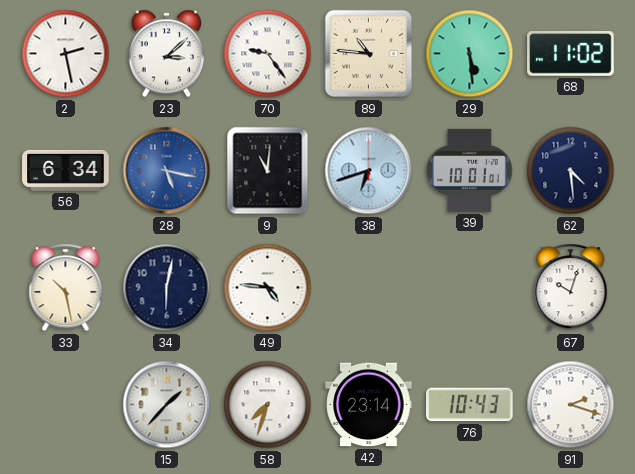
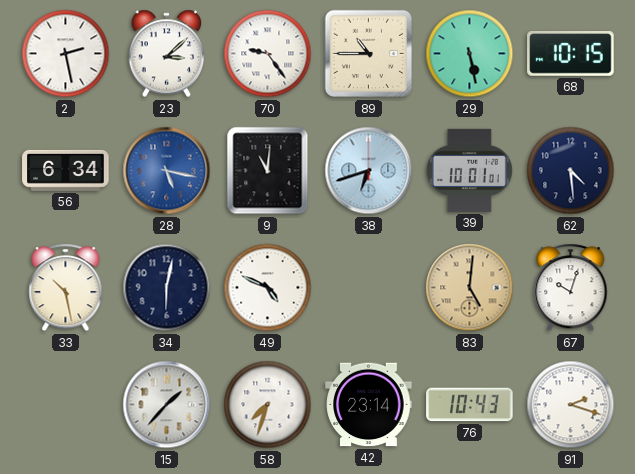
89: 10:46 -> 10:45
29: 5:29 -> 5:28
68: 11:02 -> 10:15
49: 4:46 -> 4:49
83: none -> 5:01
